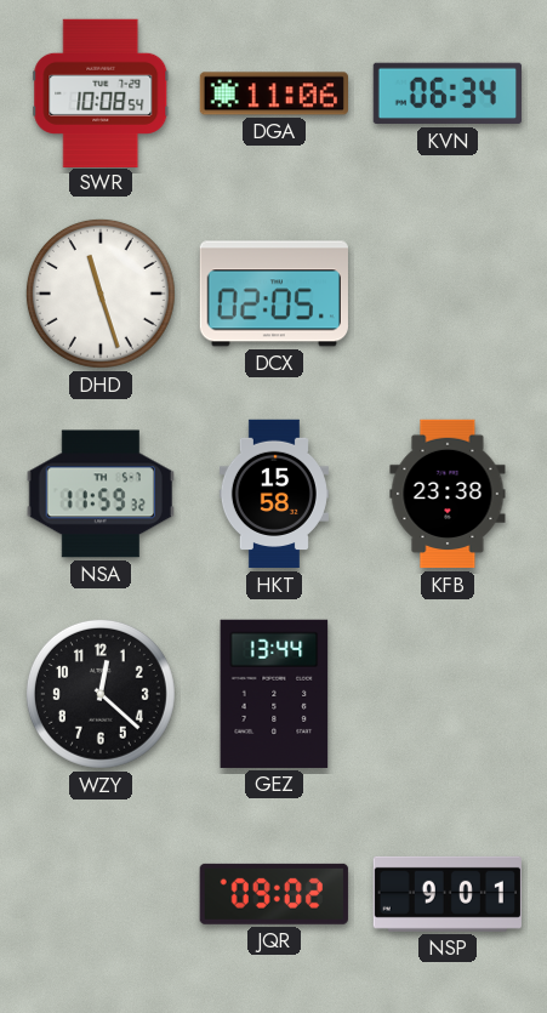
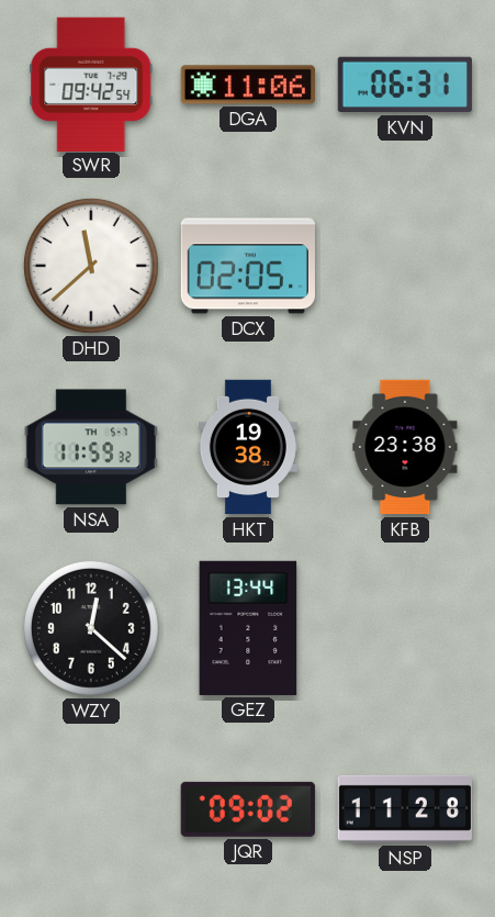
SWR: 10:08 -> 09:42
KVN: 06:34 -> 06:31
DHD: 11:27 -> 11:38
HKT: 15:58 -> 19:38
NSP: 9:01 -> 11:28
